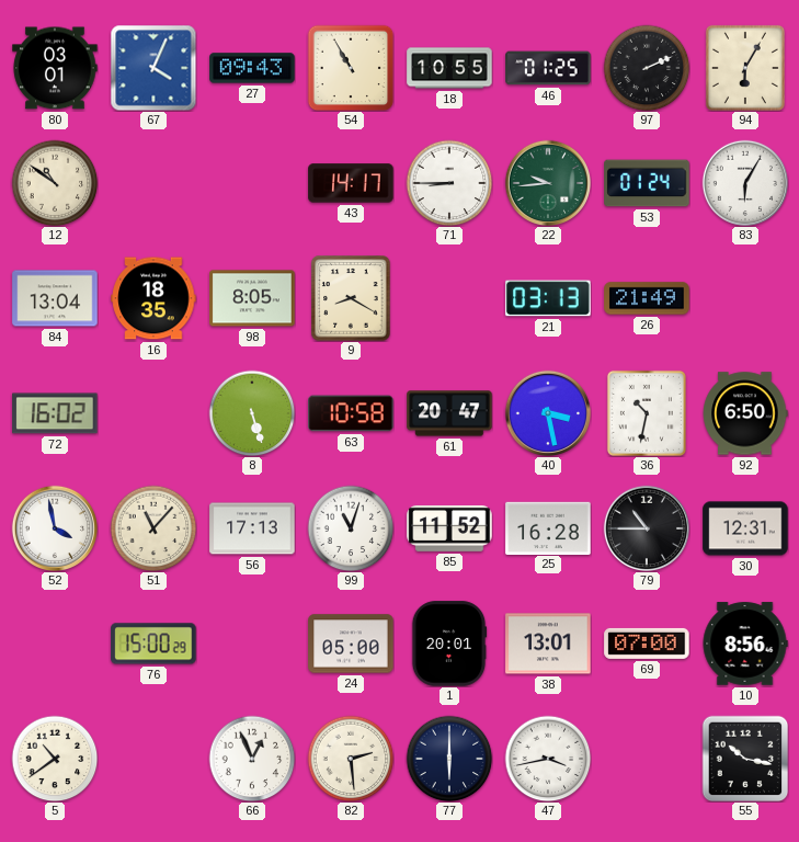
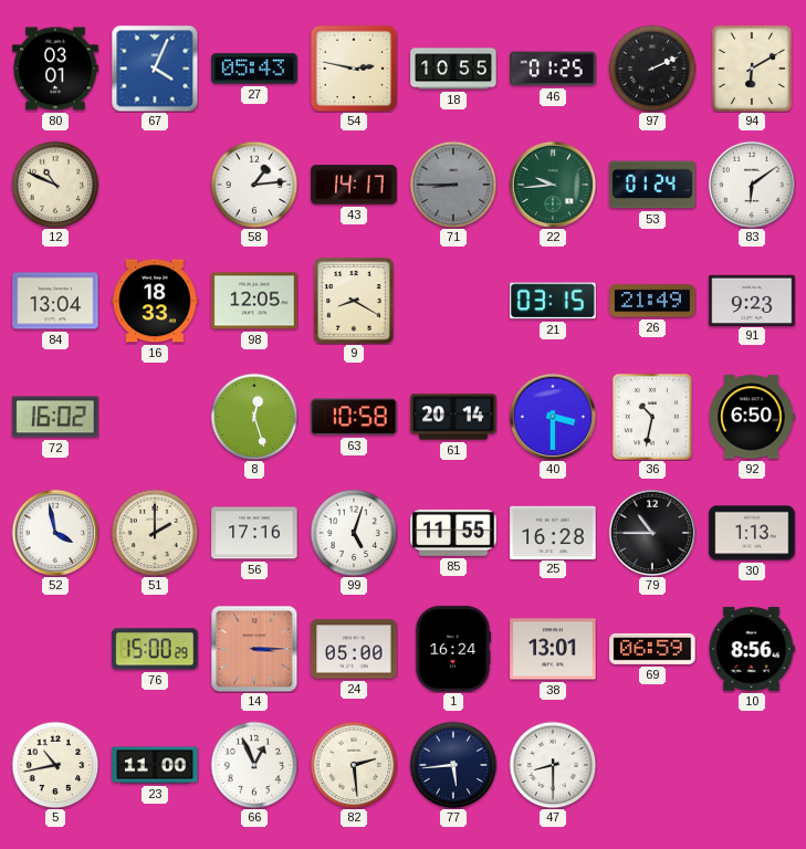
27: 09:43 -> 05:43
54: 10:55 -> 2:47
94: 6:05 -> 6:10
12: 10:51 -> 10:49
58: none -> 1:14
71 dial: white -> grey
83: 6:05 -> 6:09
16: 18:35 -> 18:33
98: 8:05 -> 12:05
21: 03:13 -> 03:15
91: none -> 9:23
8: 5:27 -> 12:27
61: 20:47 -> 20:14
40: 3:28 -> 3:30
51: 11:07 -> 2:00
56: 17:13 -> 17:16
99: 11:03 -> 5:03
85: 11:52 -> 11:55
30: 12:31 -> 1:13
14: none -> 3:15
1: 20:01 -> 16:24
69: 07:00 -> 06:59
5: 10:39 -> 10:43
23: none -> 11:00
77: 6:00 -> 5:44
47: 3:43 -> 8:30
55: 10:17 -> none
